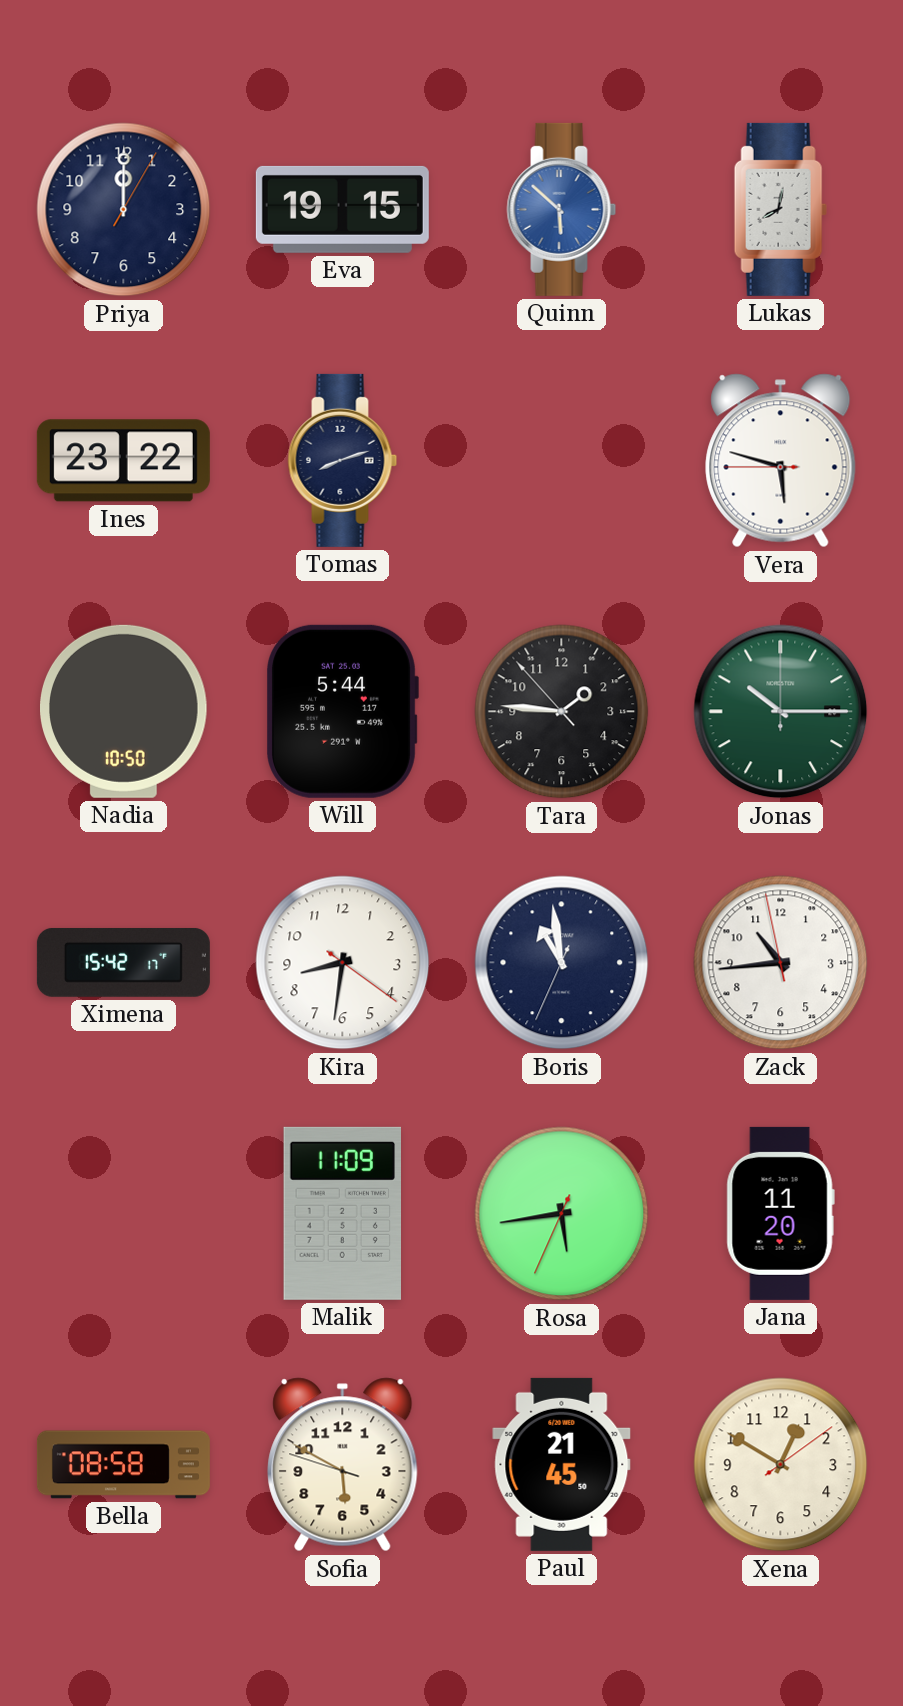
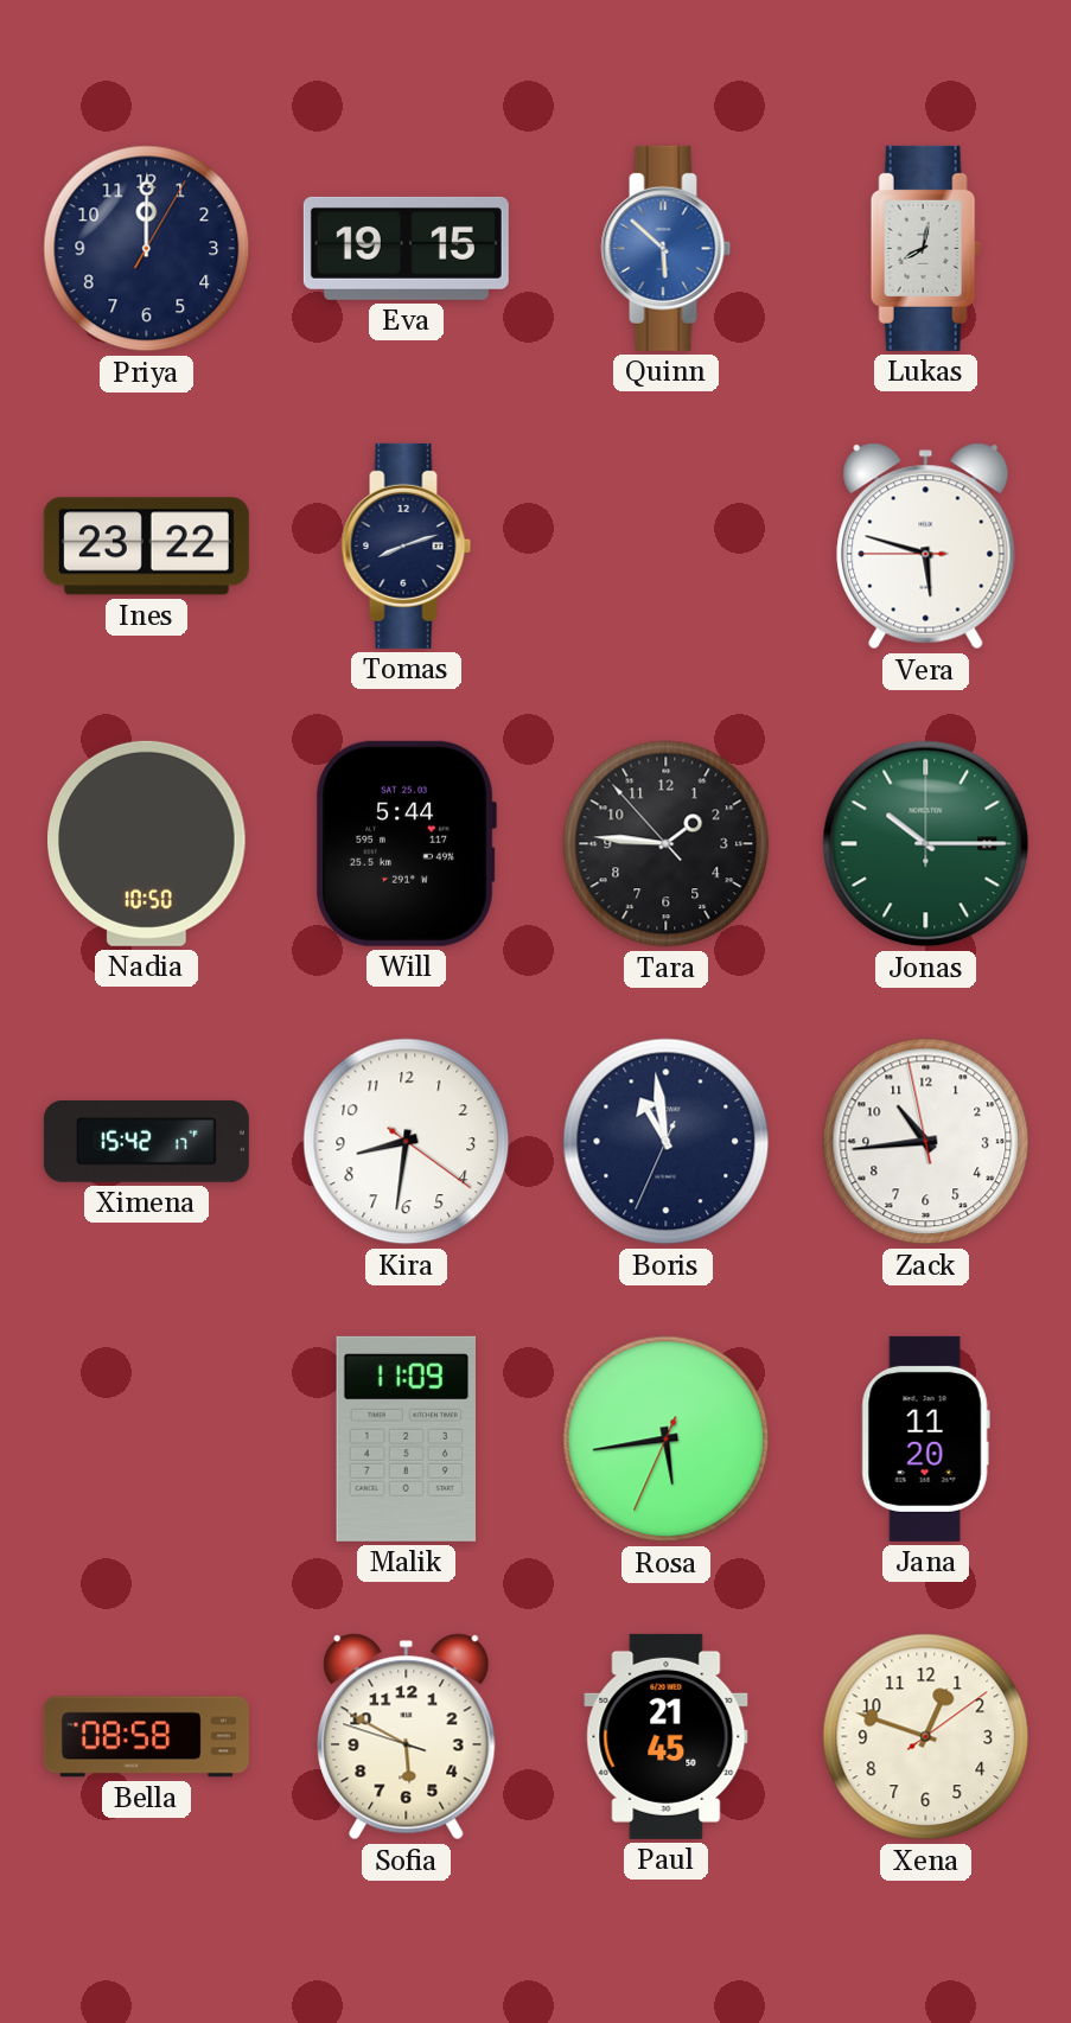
Xena: 12:50 -> 12:48
